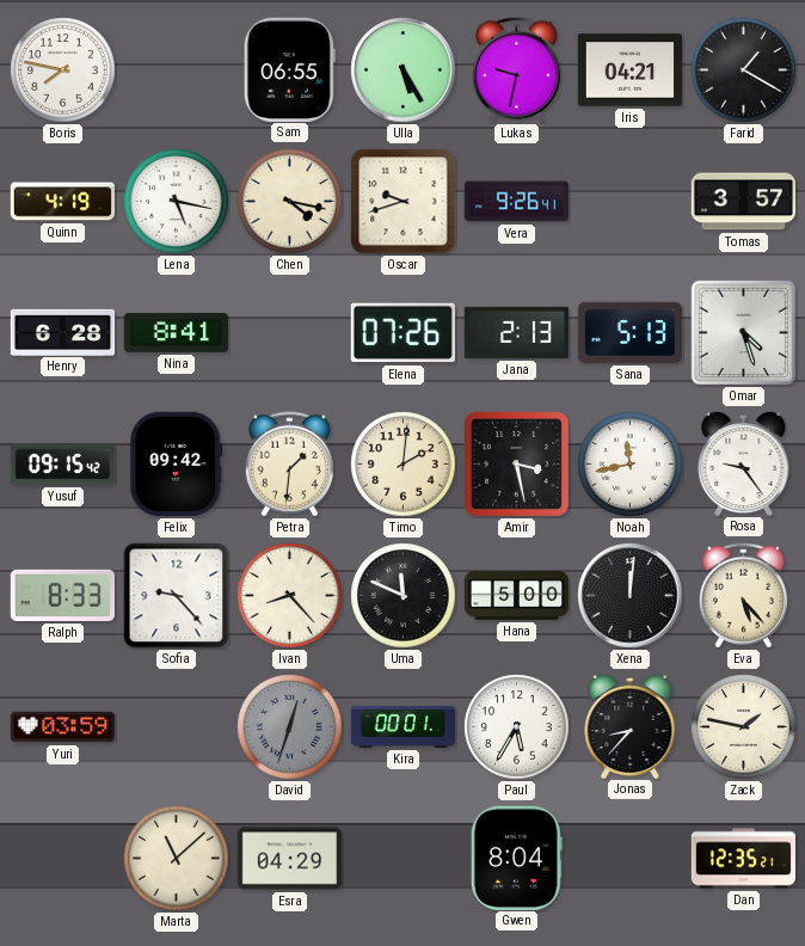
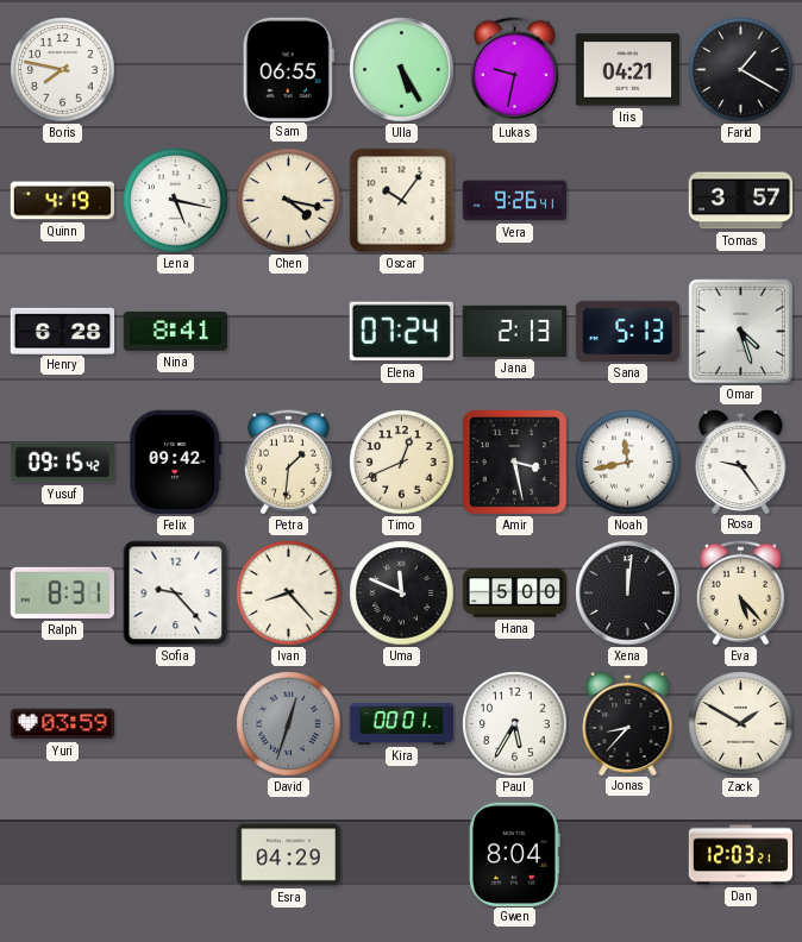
Oscar: 9:42 -> 10:06
Elena: 07:26 -> 07:24
Timo: 2:01 -> 12:41
Ralph: 8:33 -> 8:31
Zack: 1:47 -> 1:50
Marta: 11:08 -> none
Dan: 12:35 -> 12:03
